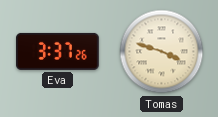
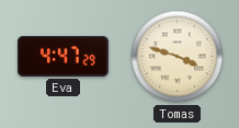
Eva: 3:37 -> 4:47
